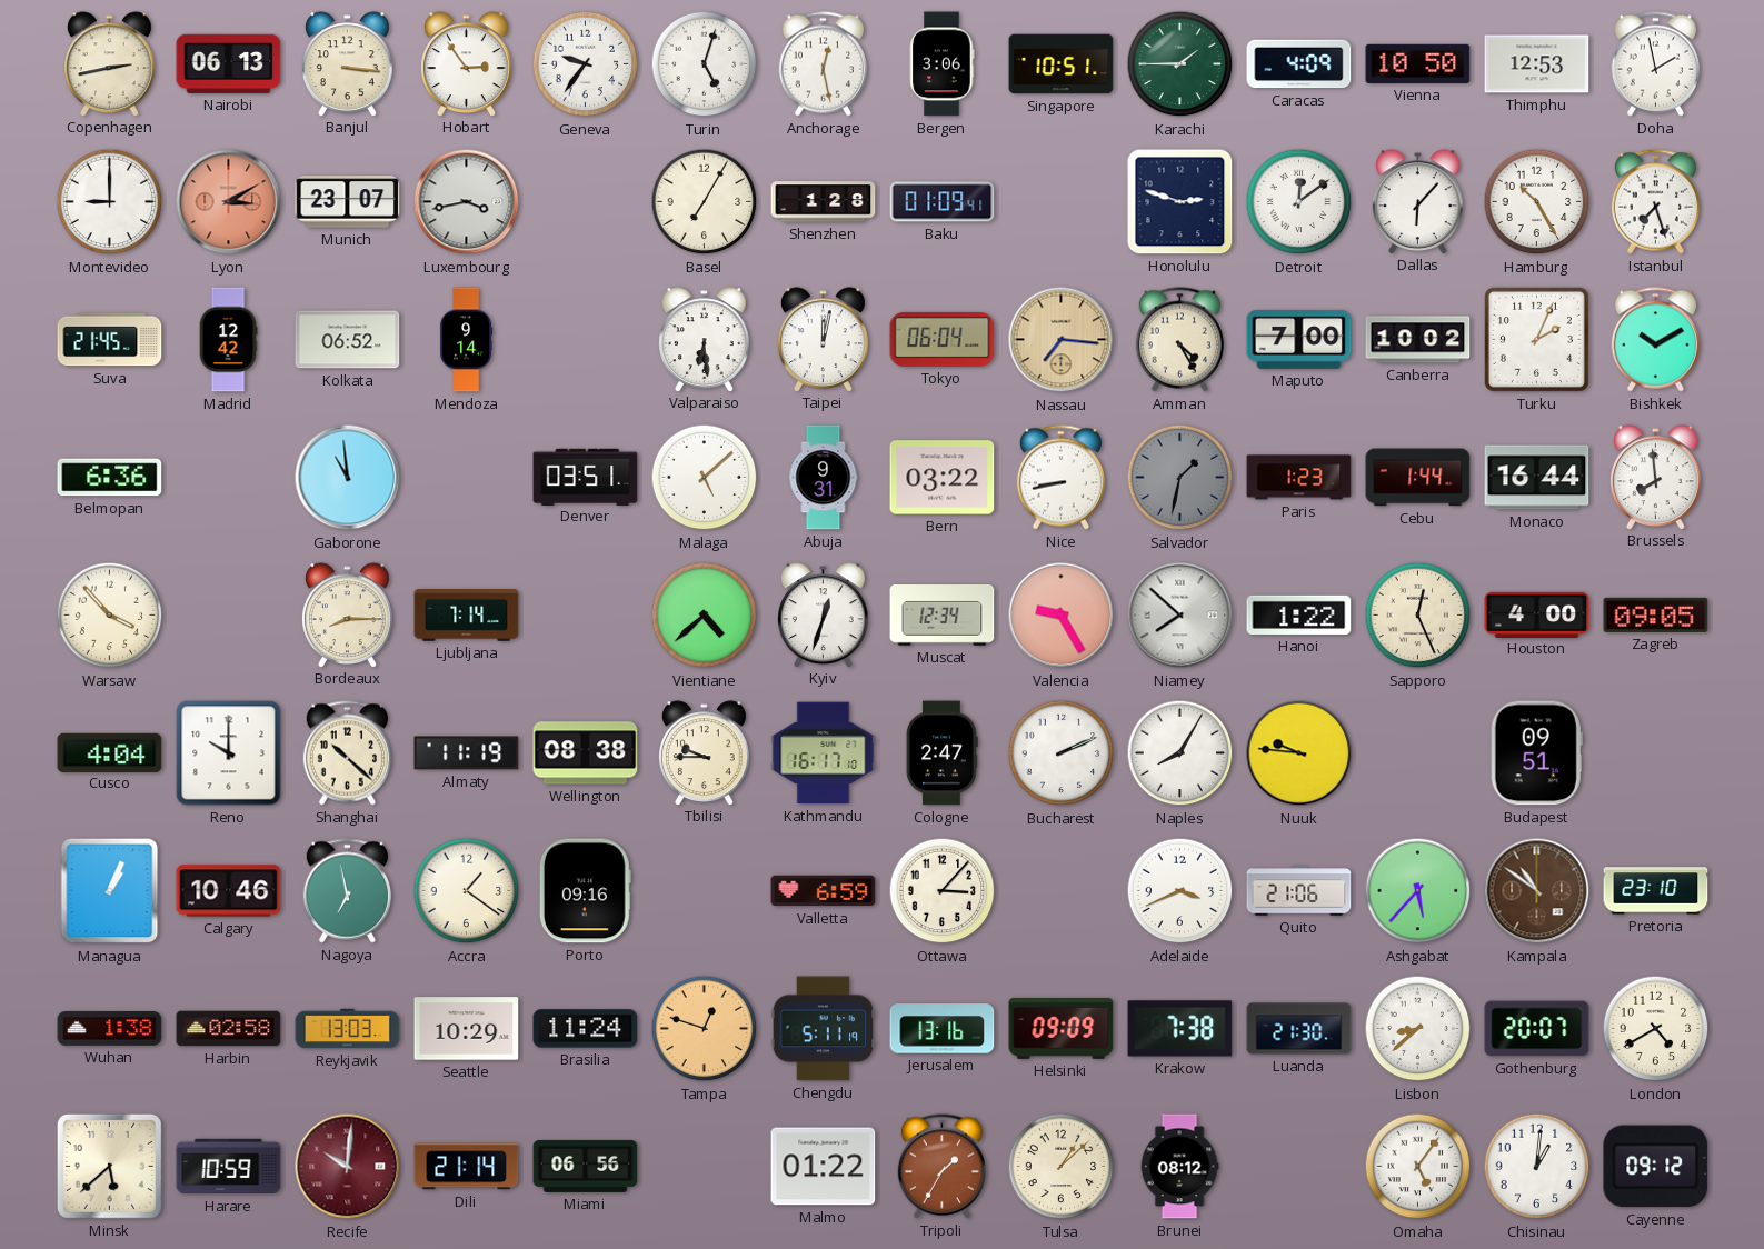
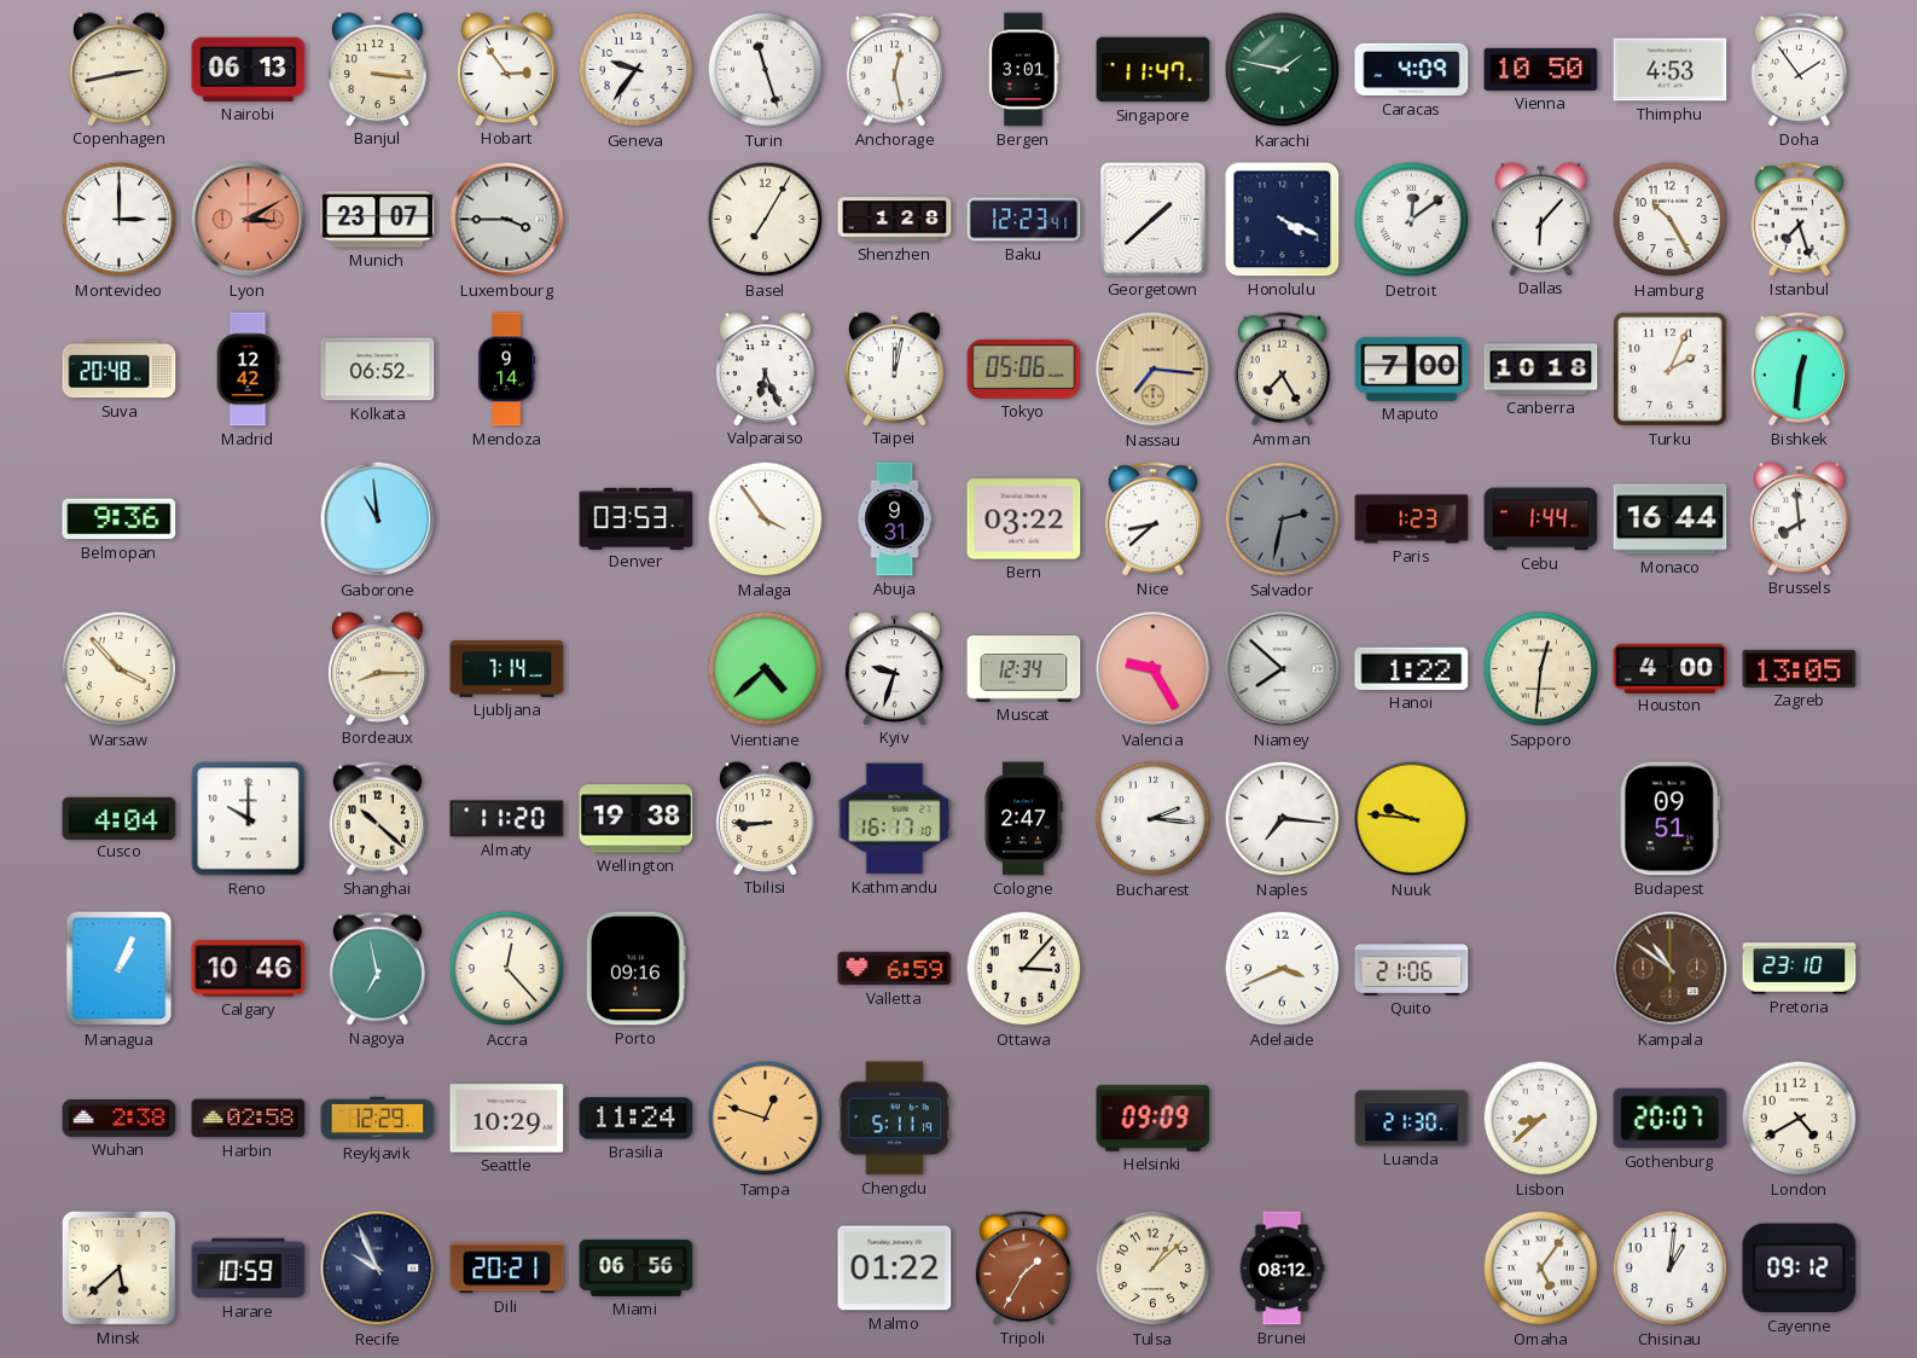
Turin: 5:03 -> 11:27
Bergen: 3:06 -> 3:01
Singapore: 10:51 -> 11:47
Karachi: 1:45 -> 1:47
Thimphu: 12:53 -> 4:53
Doha: 1:58 -> 1:54
Montevideo: 9:00 -> 3:00
Luxembourg: 3:43 -> 3:45
Baku: 01:09 -> 12:23
Georgetown: none -> 1:38
Honolulu: 2:48 -> 4:19
Suva: 21:45 -> 20:48
Valparaiso: 6:29 -> 6:26
Tokyo: 06:04 -> 05:06
Amman: 4:25 -> 7:25
Canberra: 10:02 -> 10:18
Bishkek: 10:10 -> 12:31
Belmopan: 6:36 -> 9:36
Denver: 03:51 -> 03:53
Malaga: 5:08 -> 3:54
Nice: 8:43 -> 8:38
Salvador: 1:32 -> 2:32
Kyiv: 12:33 -> 9:33
Sapporo: 12:26 -> 12:31
Zagreb: 09:05 -> 13:05
Almaty: 11:19 -> 11:20
Wellington: 08:38 -> 19:38
Tbilisi: 9:45 -> 8:45
Bucharest: 2:11 -> 2:16
Naples: 8:05 -> 7:16
Accra: 1:21 -> 12:23
Ashgabat: 5:37 -> none
Wuhan: 1:38 -> 2:38
Reykjavik: 13:03 -> 12:29
Jerusalem: 13:16 -> none
Krakow: 7:38 -> none
Recife: 10:01 -> 9:56
Recife dial: burgundy -> navy
Dili: 21:14 -> 20:21
